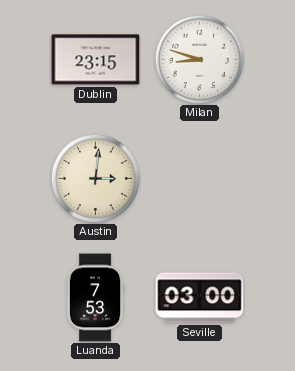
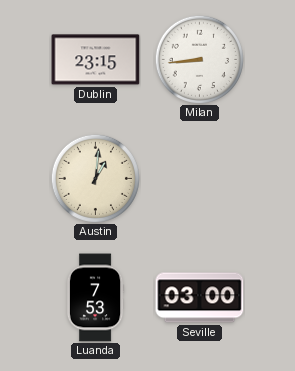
Milan: 8:48 -> 8:44
Austin: 3:01 -> 1:01
